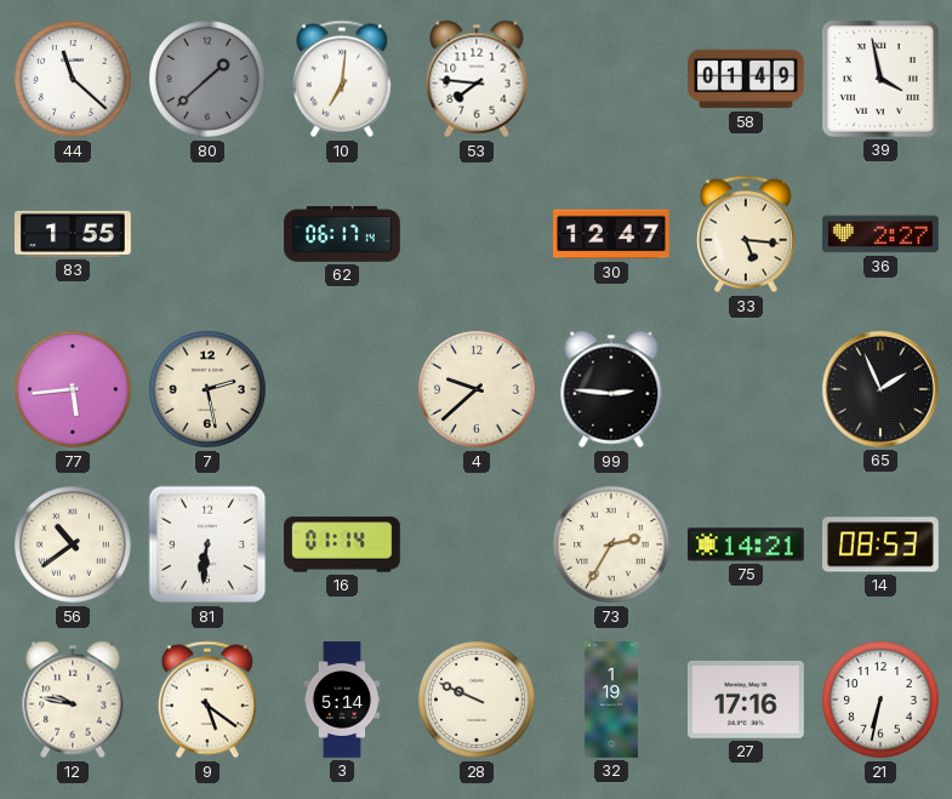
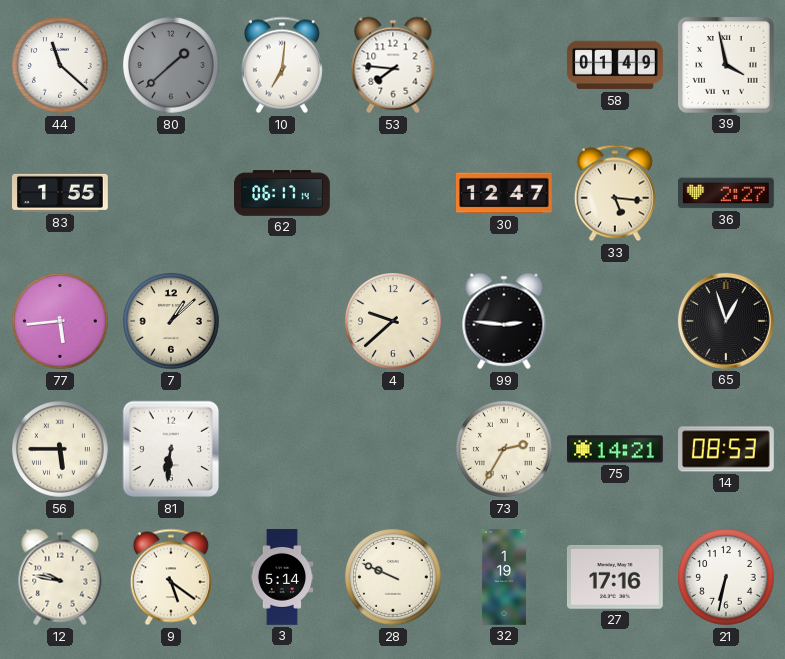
7: 2:28 -> 1:08
65: 1:56 -> 12:57
56: 10:39 -> 5:45
16: 01:14 -> none
